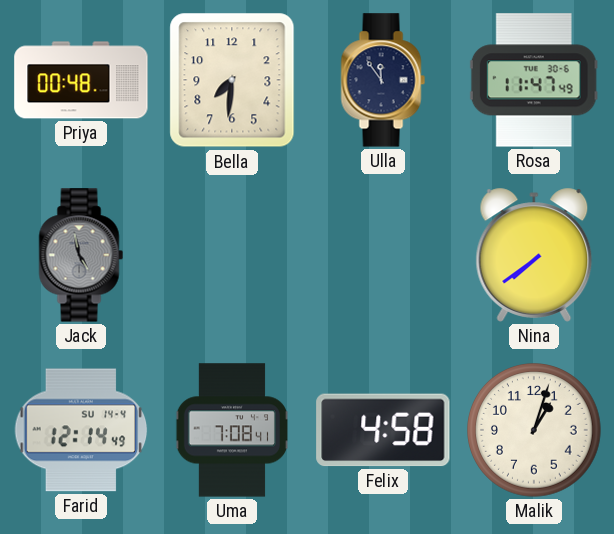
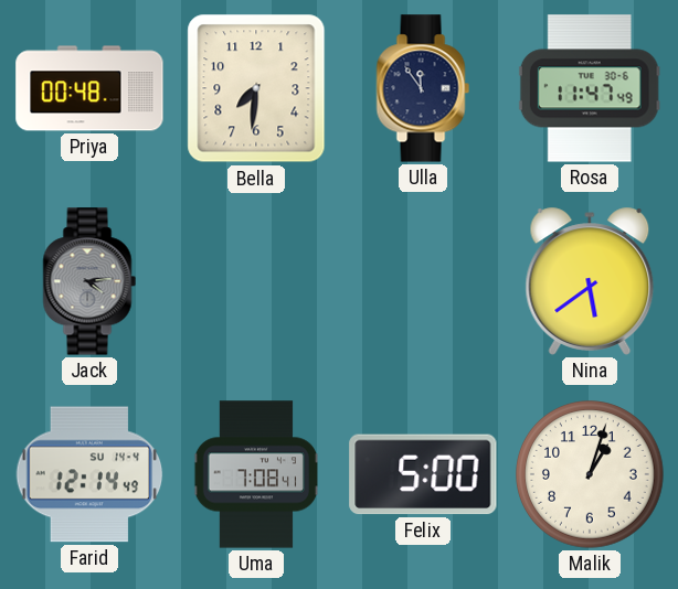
Jack: 4:58 -> 4:14
Nina: 7:39 -> 5:39
Felix: 4:58 -> 5:00
